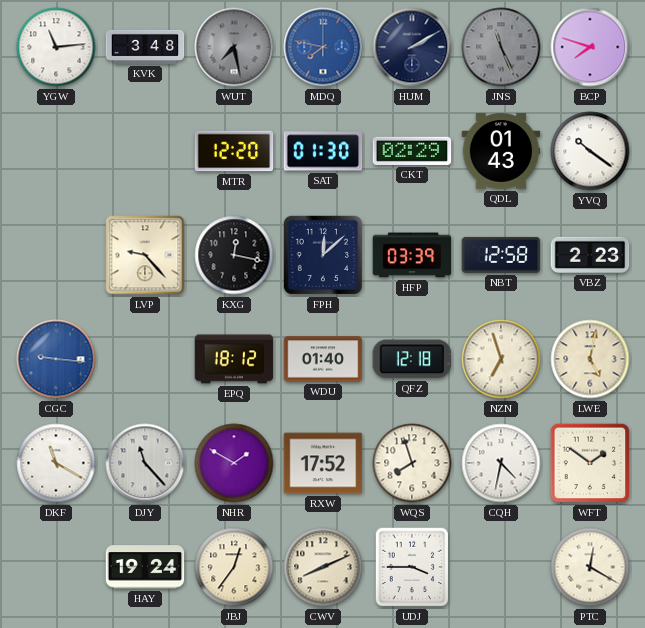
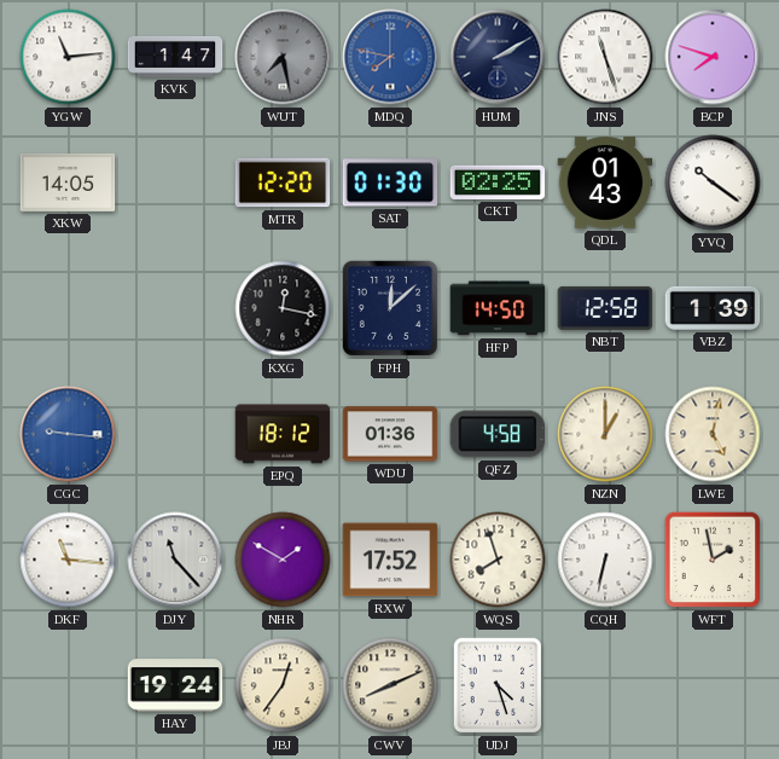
KVK: 3:48 -> 1:47
JNS: 11:26 -> 11:27
JNS dial: grey -> white
XKW: none -> 14:05
CKT: 02:29 -> 02:25
LVP: 9:23 -> none
HFP: 03:39 -> 14:50
VBZ: 2:23 -> 1:39
WDU: 01:40 -> 01:36
QFZ: 12:18 -> 4:58
NZN: 6:57 -> 1:00
DKF: 11:20 -> 11:16
CQH: 4:32 -> 6:32
WFT: 1:51 -> 1:58
UDJ: 3:45 -> 4:27
PTC: 12:20 -> none
